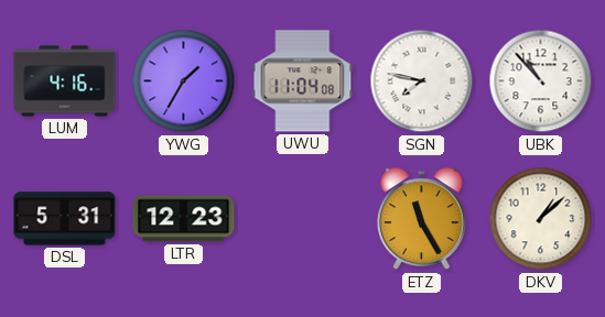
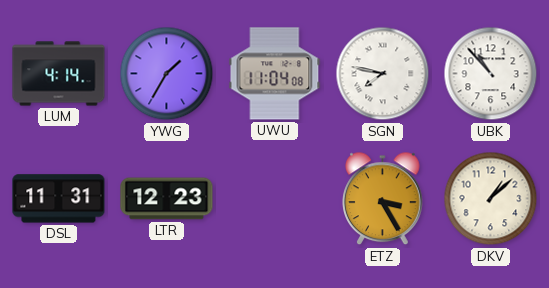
LUM: 4:16 -> 4:14
DSL: 5:31 -> 11:31
ETZ: 11:25 -> 3:25
